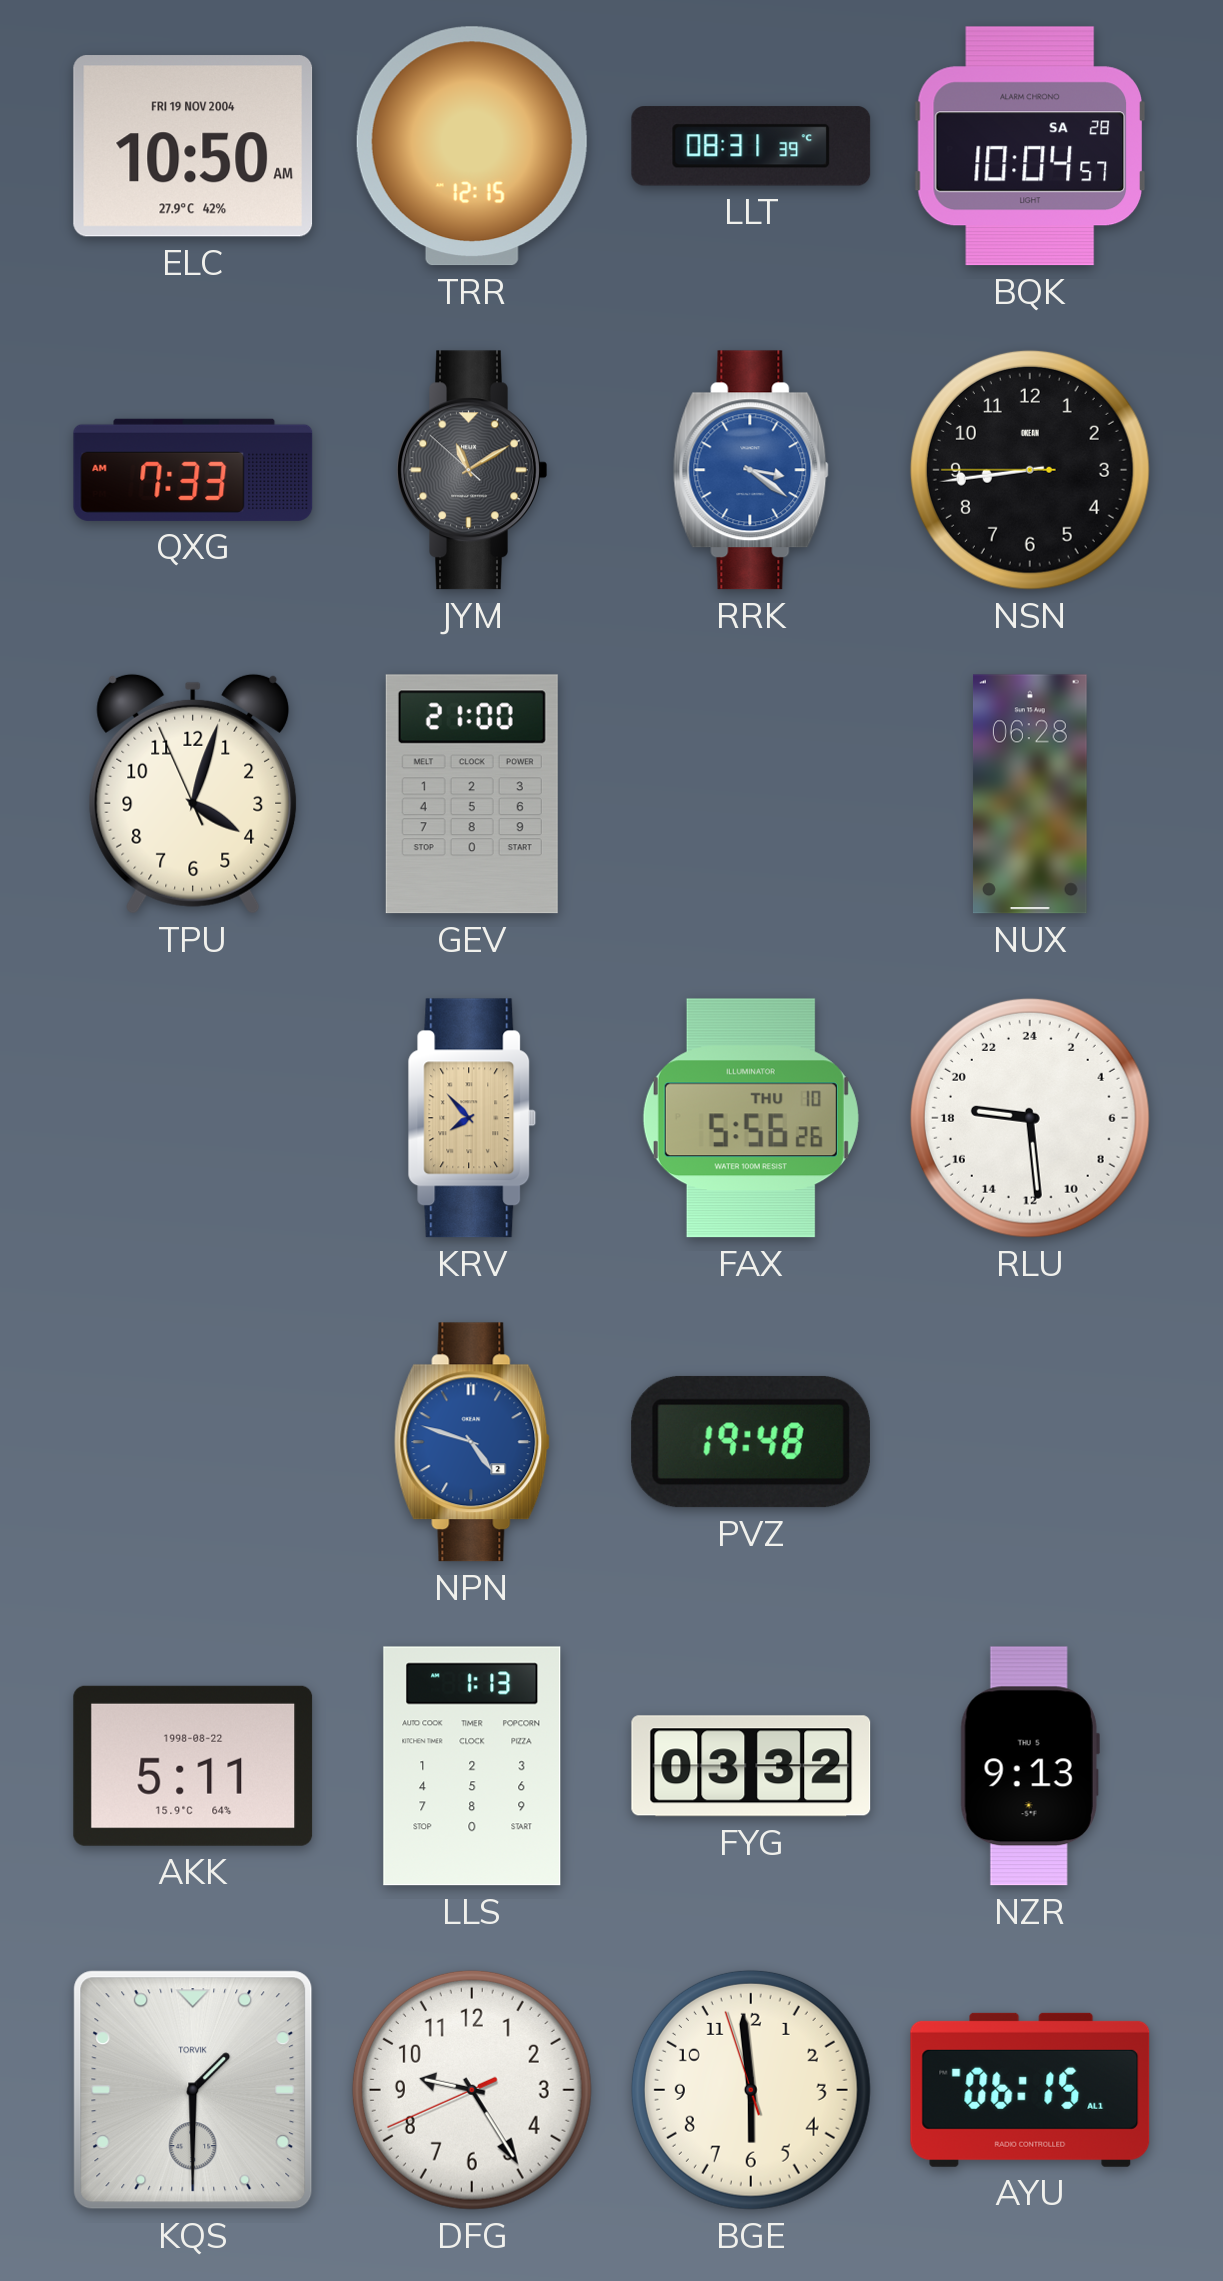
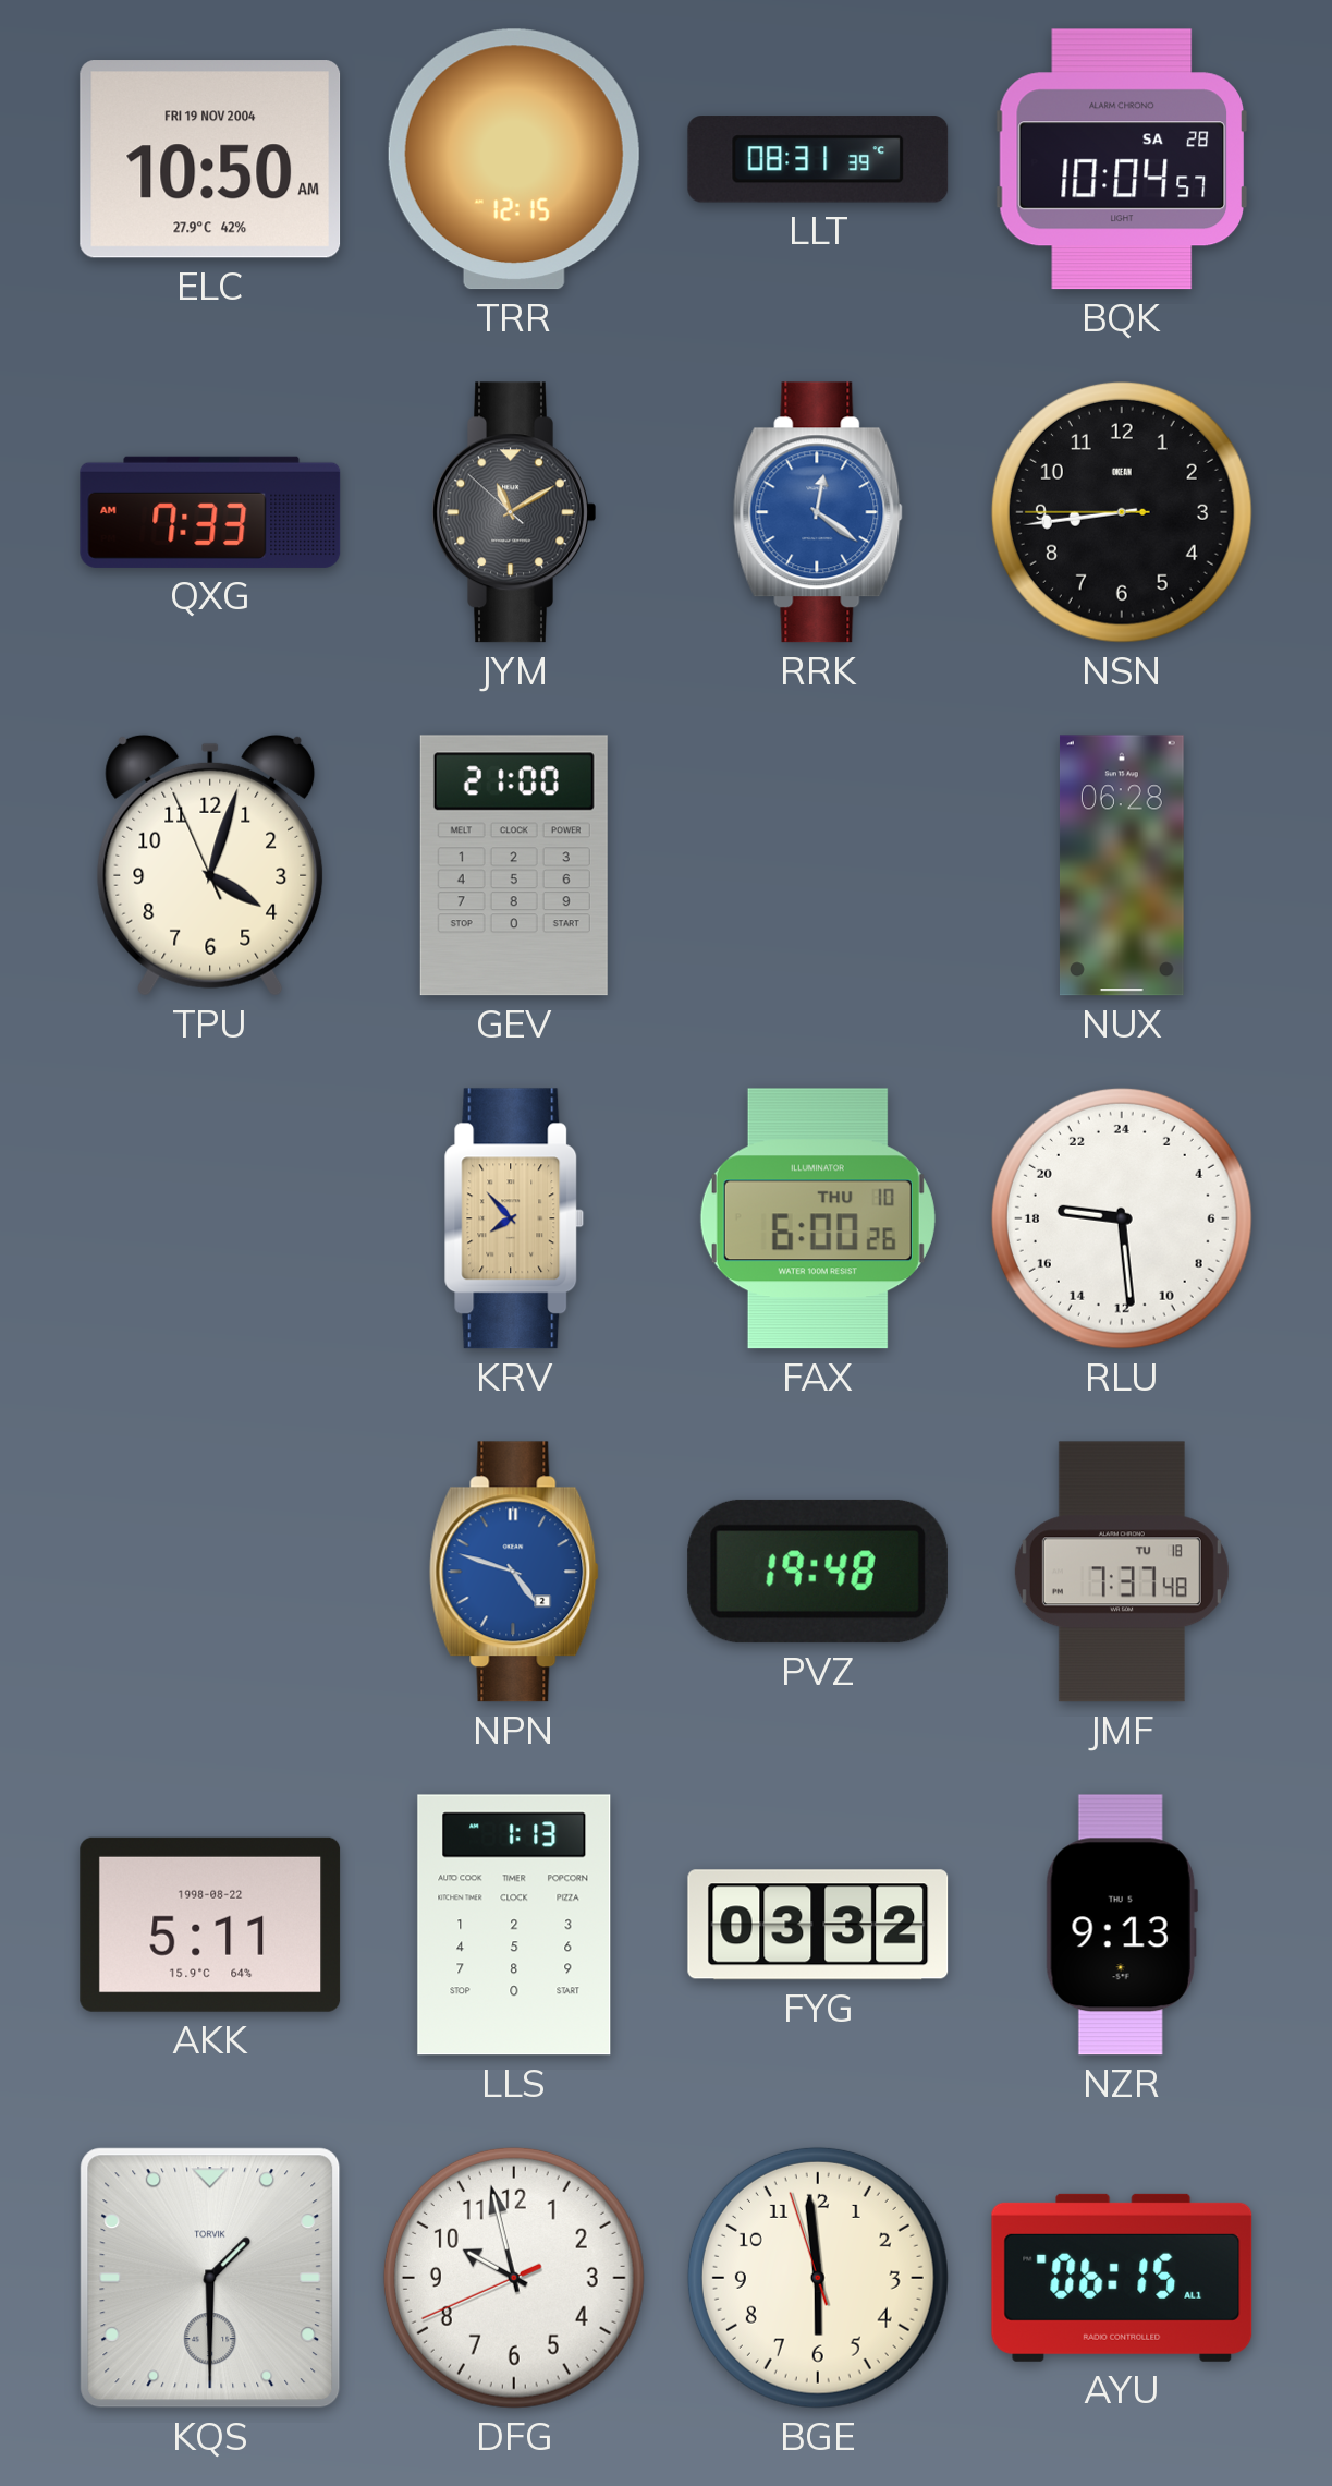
RRK: 3:21 -> 12:21
FAX: 5:56 -> 6:00
JMF: none -> 7:37
DFG: 9:24 -> 9:57
